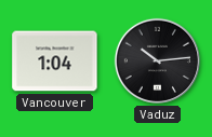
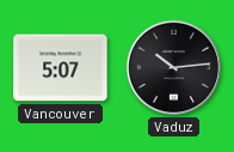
Vancouver: 1:04 -> 5:07
